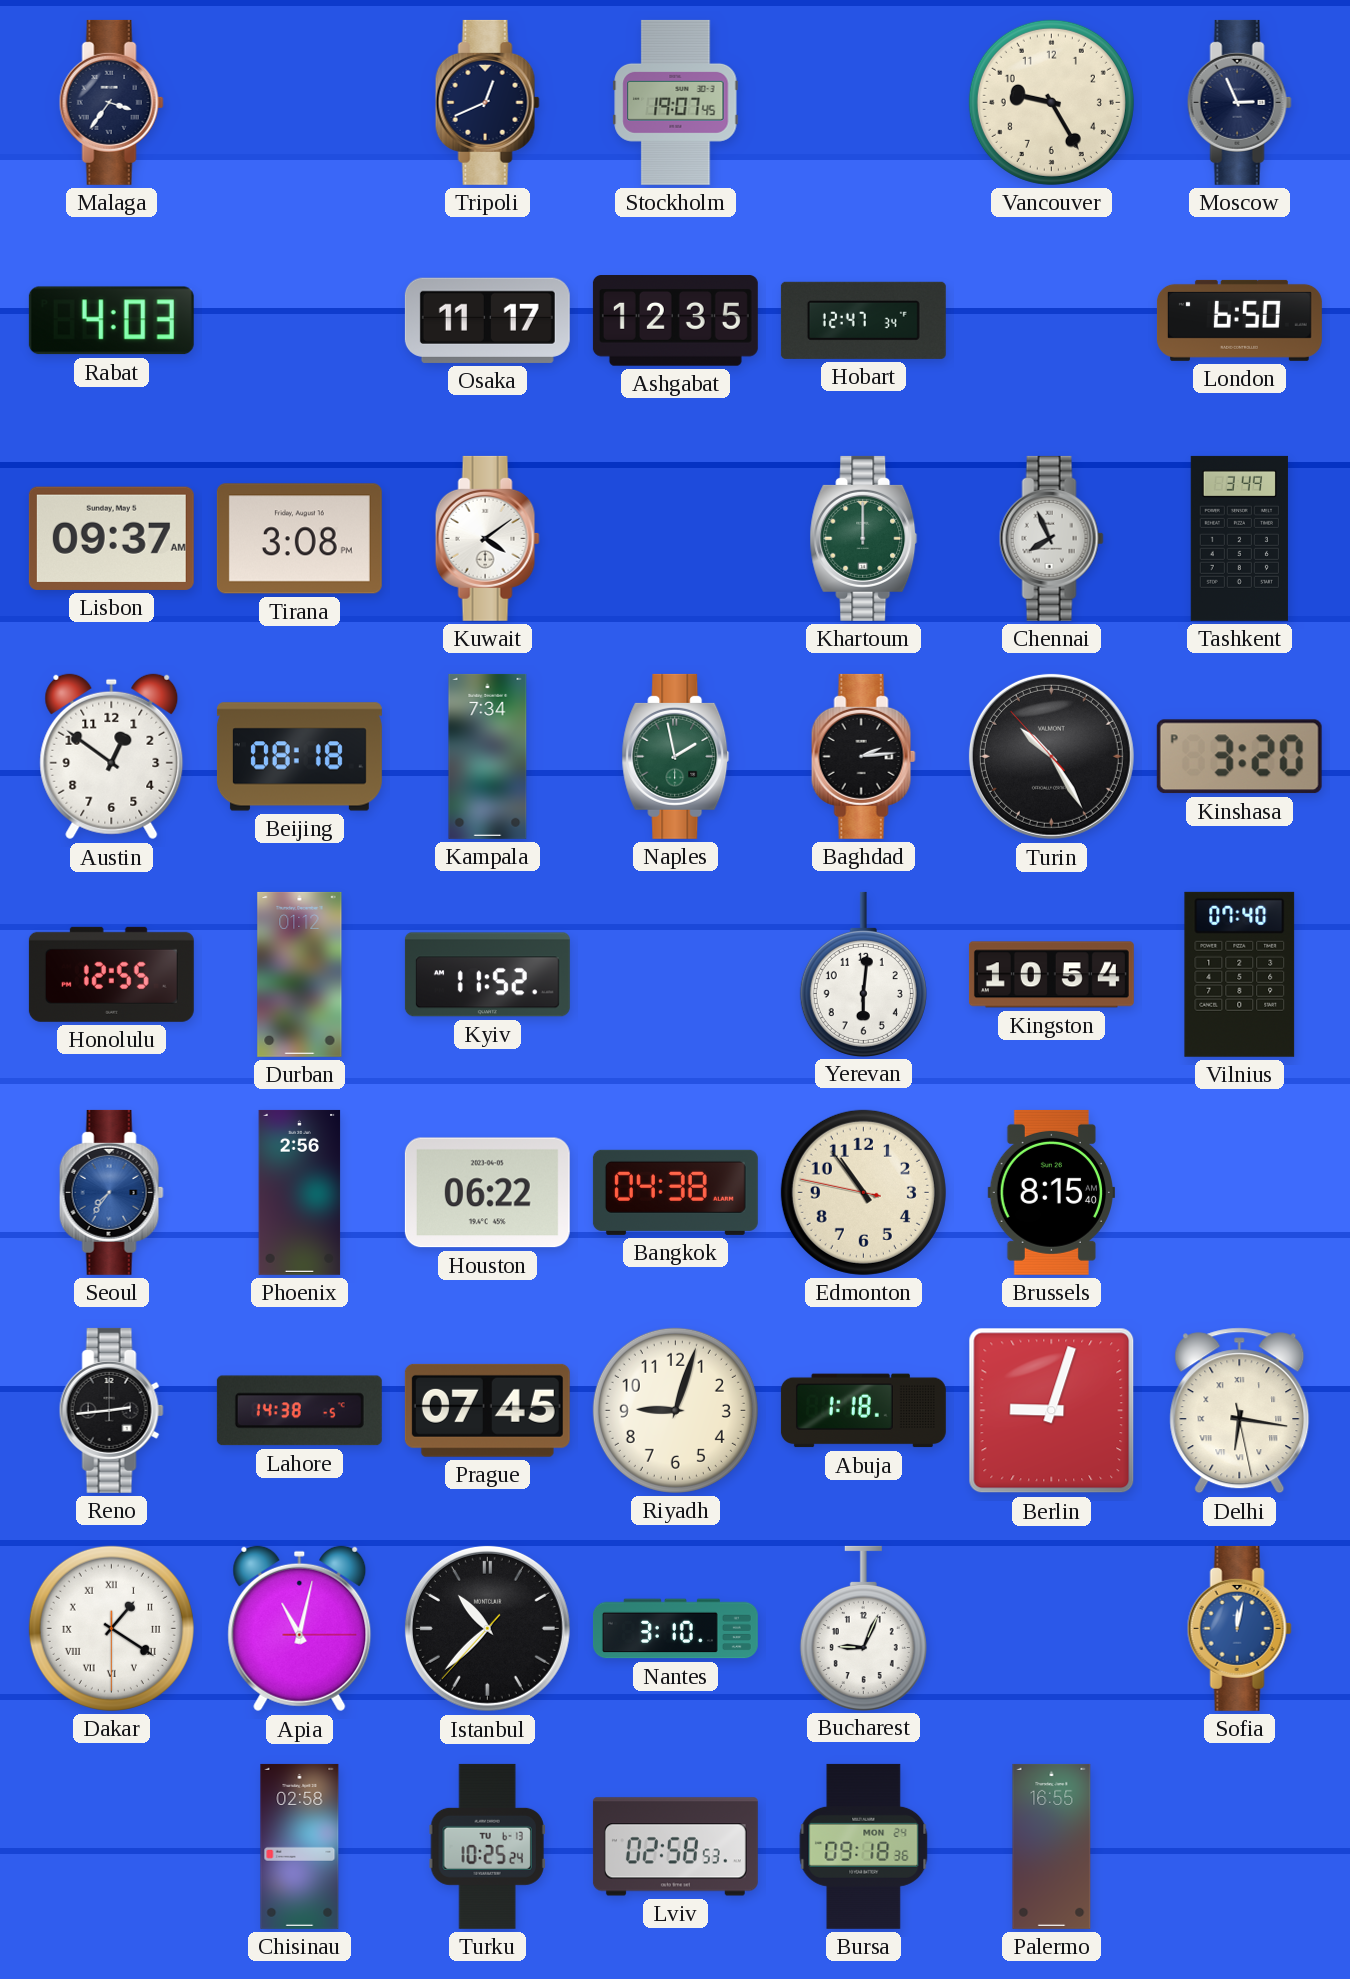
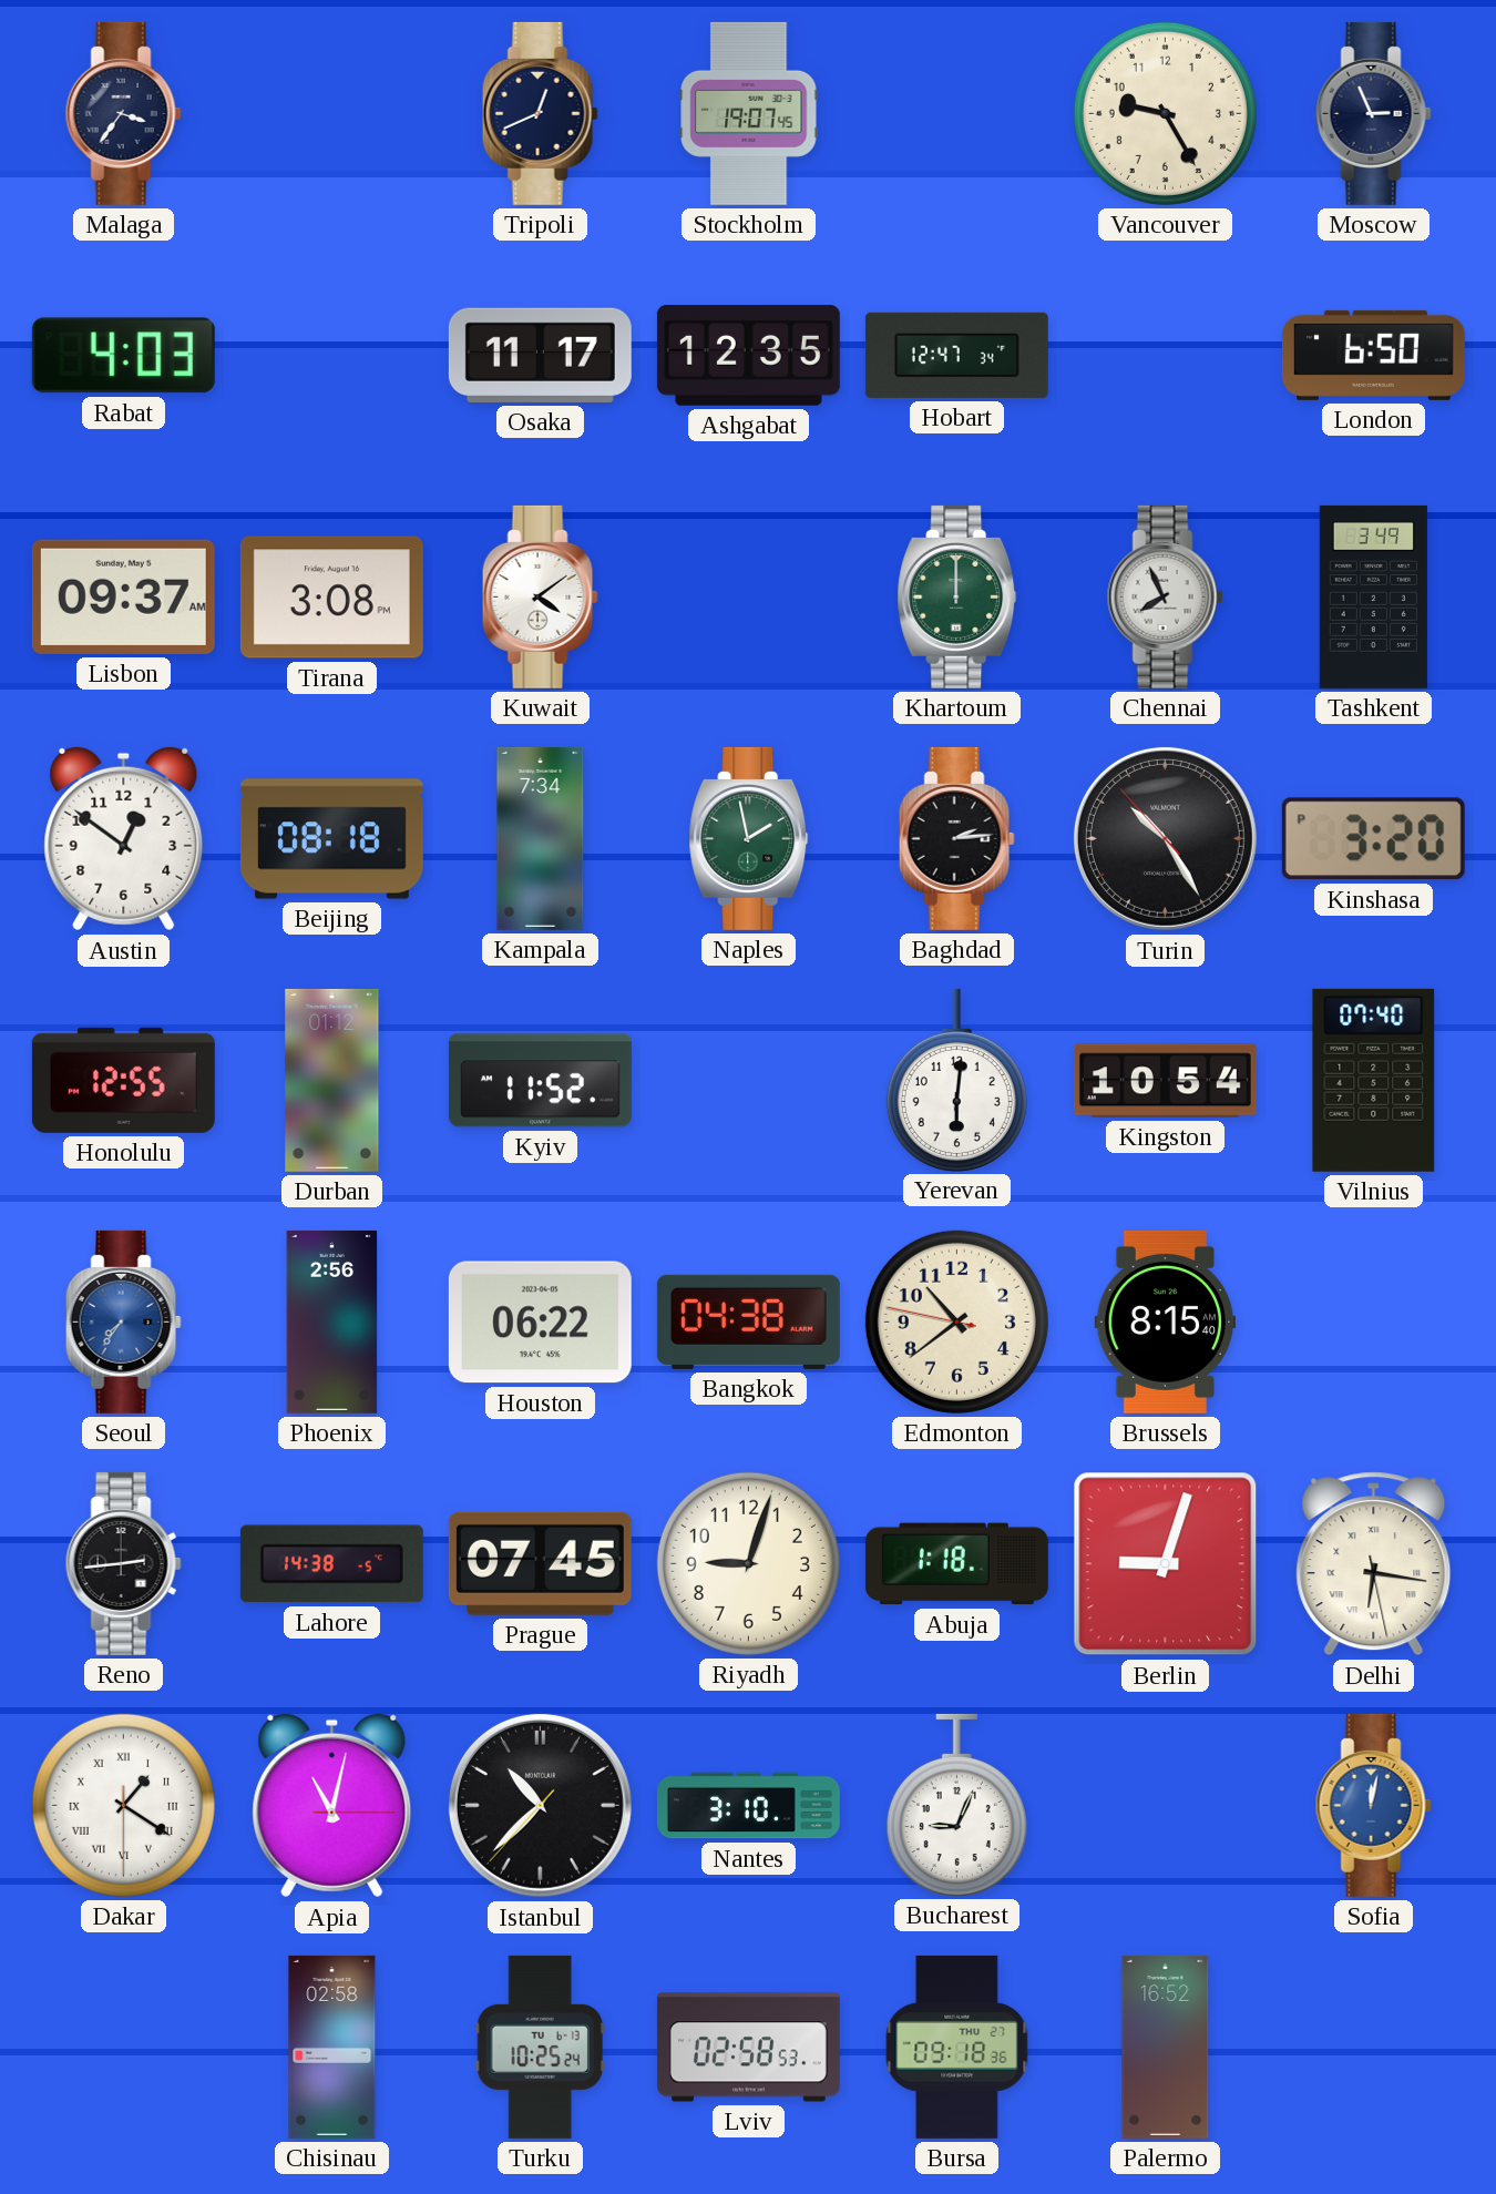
Edmonton: 10:53 -> 10:38
Bursa date: MON 24 -> THU 27
Palermo: 16:55 -> 16:52
